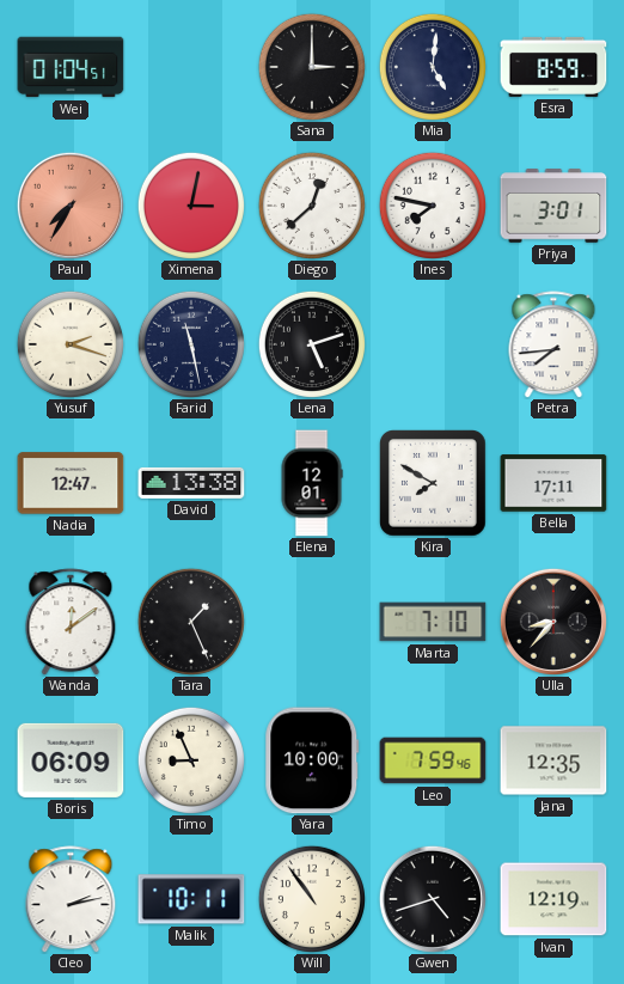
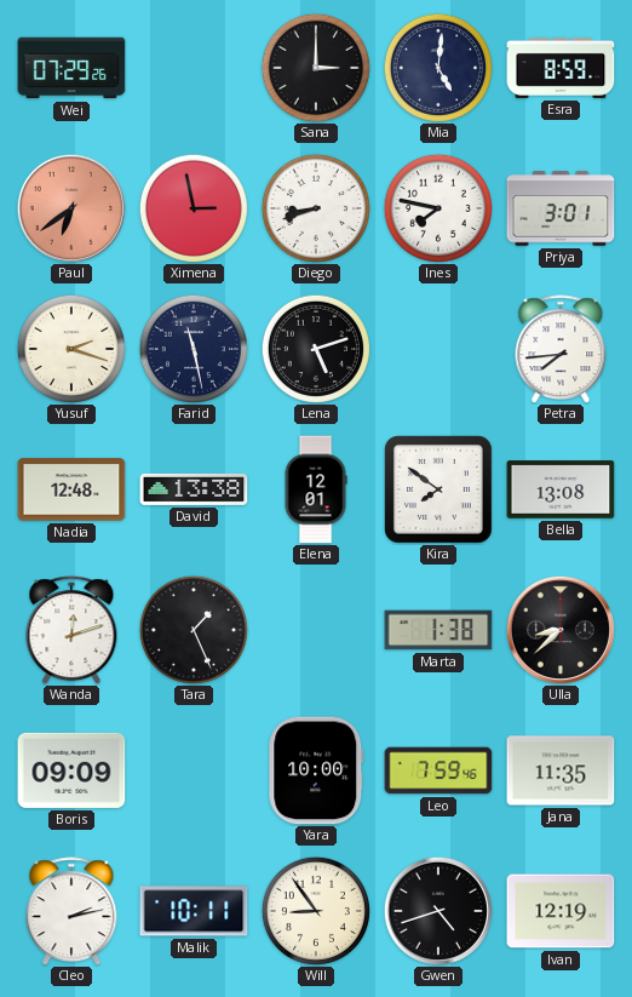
Wei: 01:04 -> 07:29
Paul: 7:35 -> 6:39
Ximena: 3:02 -> 2:58
Diego: 12:38 -> 8:42
Nadia: 12:47 -> 12:48
Kira: 7:50 -> 7:51
Bella: 17:11 -> 13:08
Wanda: 12:09 -> 12:12
Marta: 7:10 -> 1:38
Ulla: 8:37 -> 8:38
Boris: 06:09 -> 09:09
Timo: 8:56 -> none
Jana: 12:35 -> 11:35
Will: 10:54 -> 8:54
